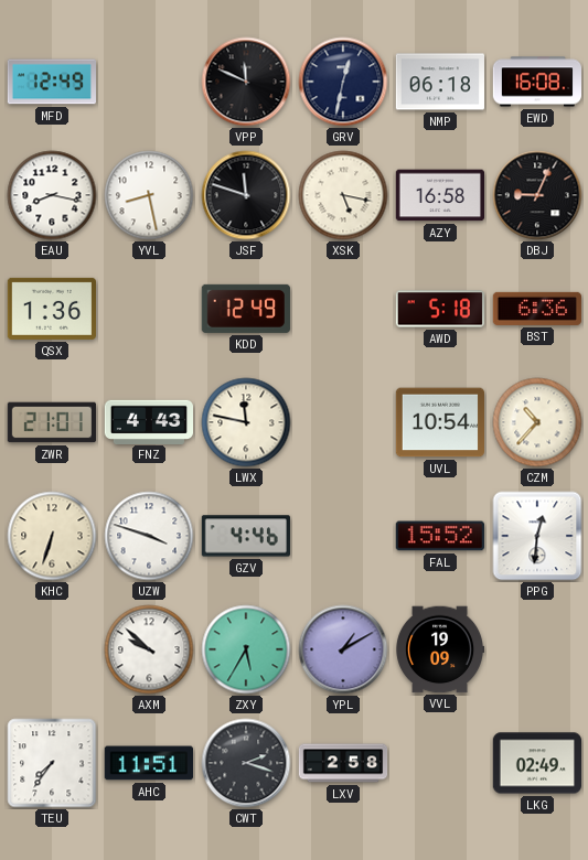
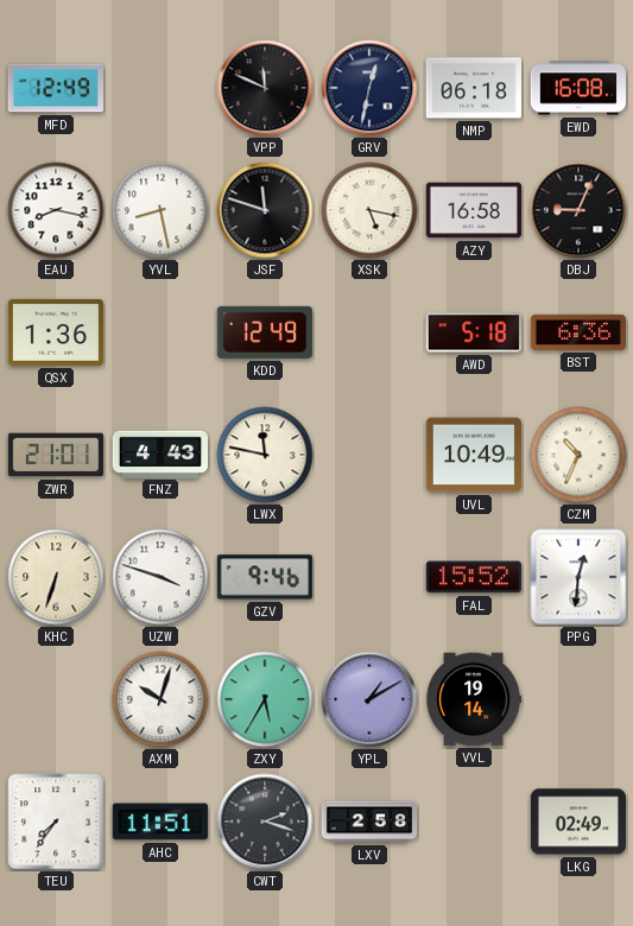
UVL: 10:54 -> 10:49
CZM: 10:37 -> 10:34
GZV: 4:46 -> 9:46
AXM: 9:52 -> 10:03
VVL: 19:09 -> 19:14
